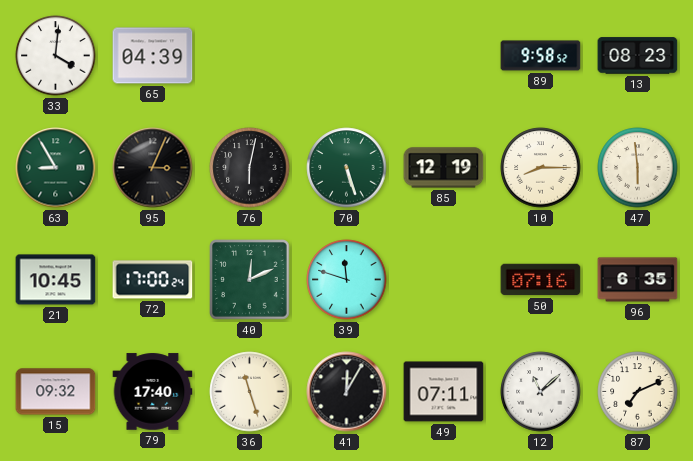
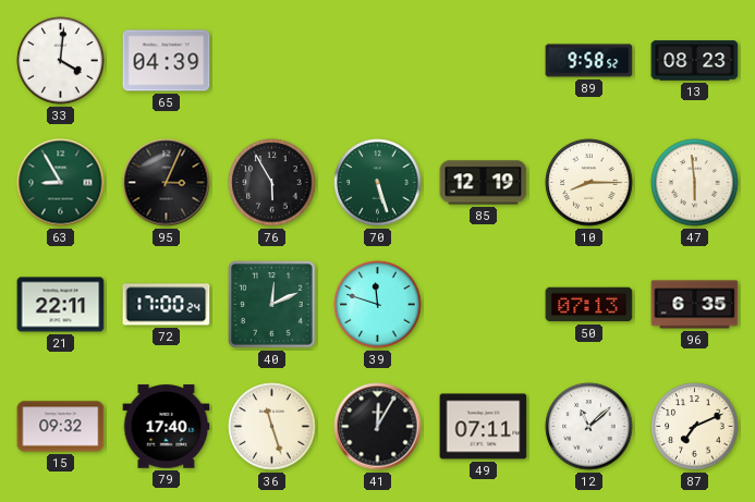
76: 6:02 -> 5:55
21: 10:45 -> 22:11
50: 07:16 -> 07:13
